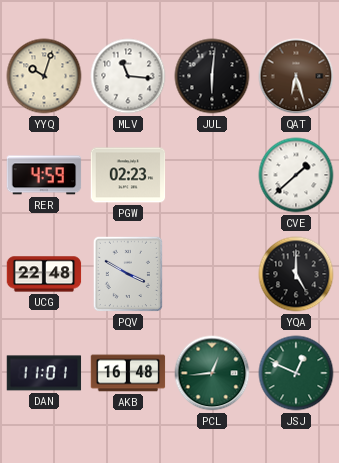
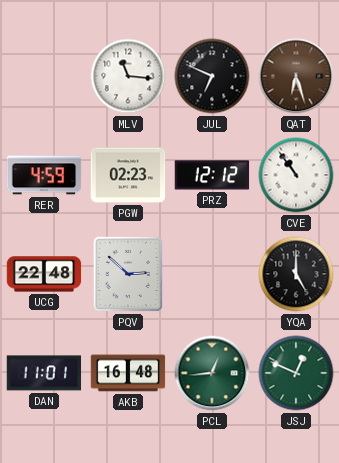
YYQ: 10:03 -> none
JUL: 6:01 -> 6:49
PRZ: none -> 12:12
CVE: 1:38 -> 10:54
PQV: 3:50 -> 2:52
